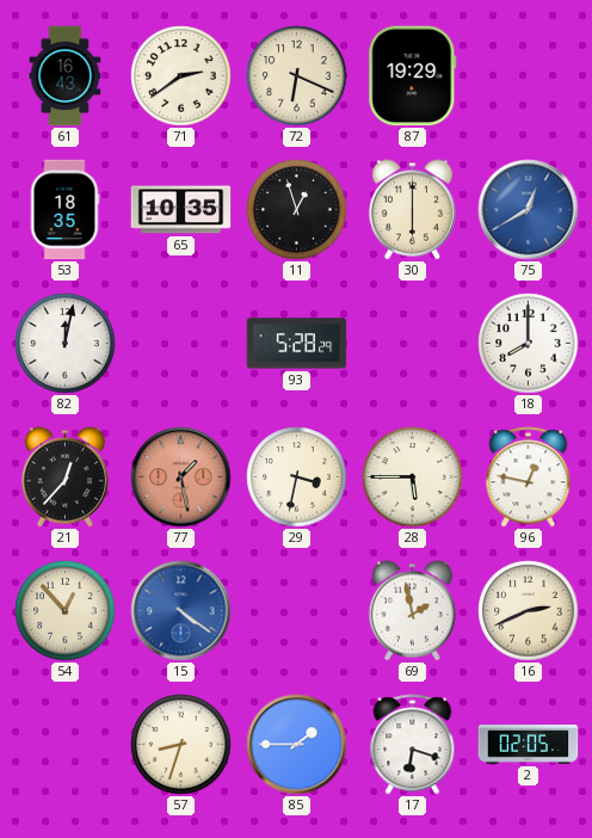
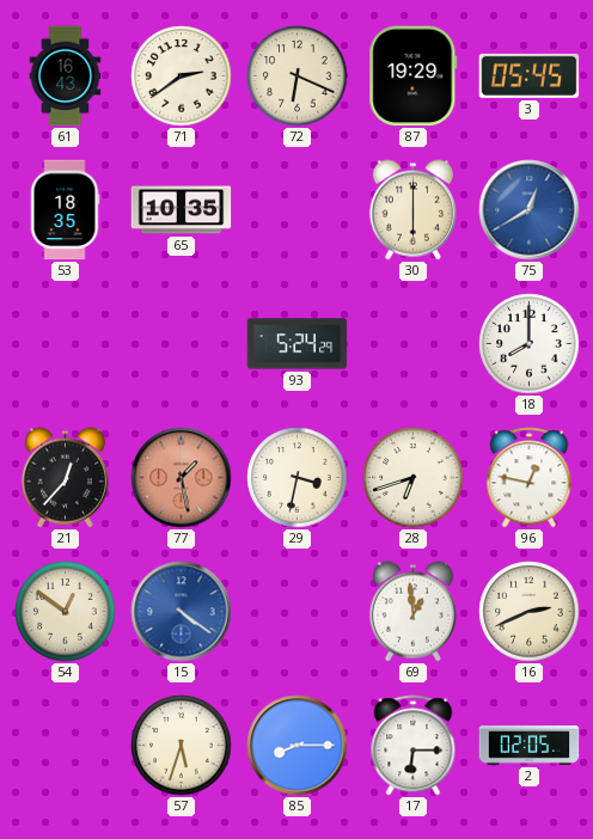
3: none -> 05:45
11: 12:57 -> none
82: 12:02 -> none
93: 5:28 -> 5:24
28: 5:45 -> 6:42
54: 12:53 -> 12:51
69: 1:58 -> 12:59
57: 8:33 -> 5:33
85: 1:45 -> 8:15
17: 6:18 -> 6:15
